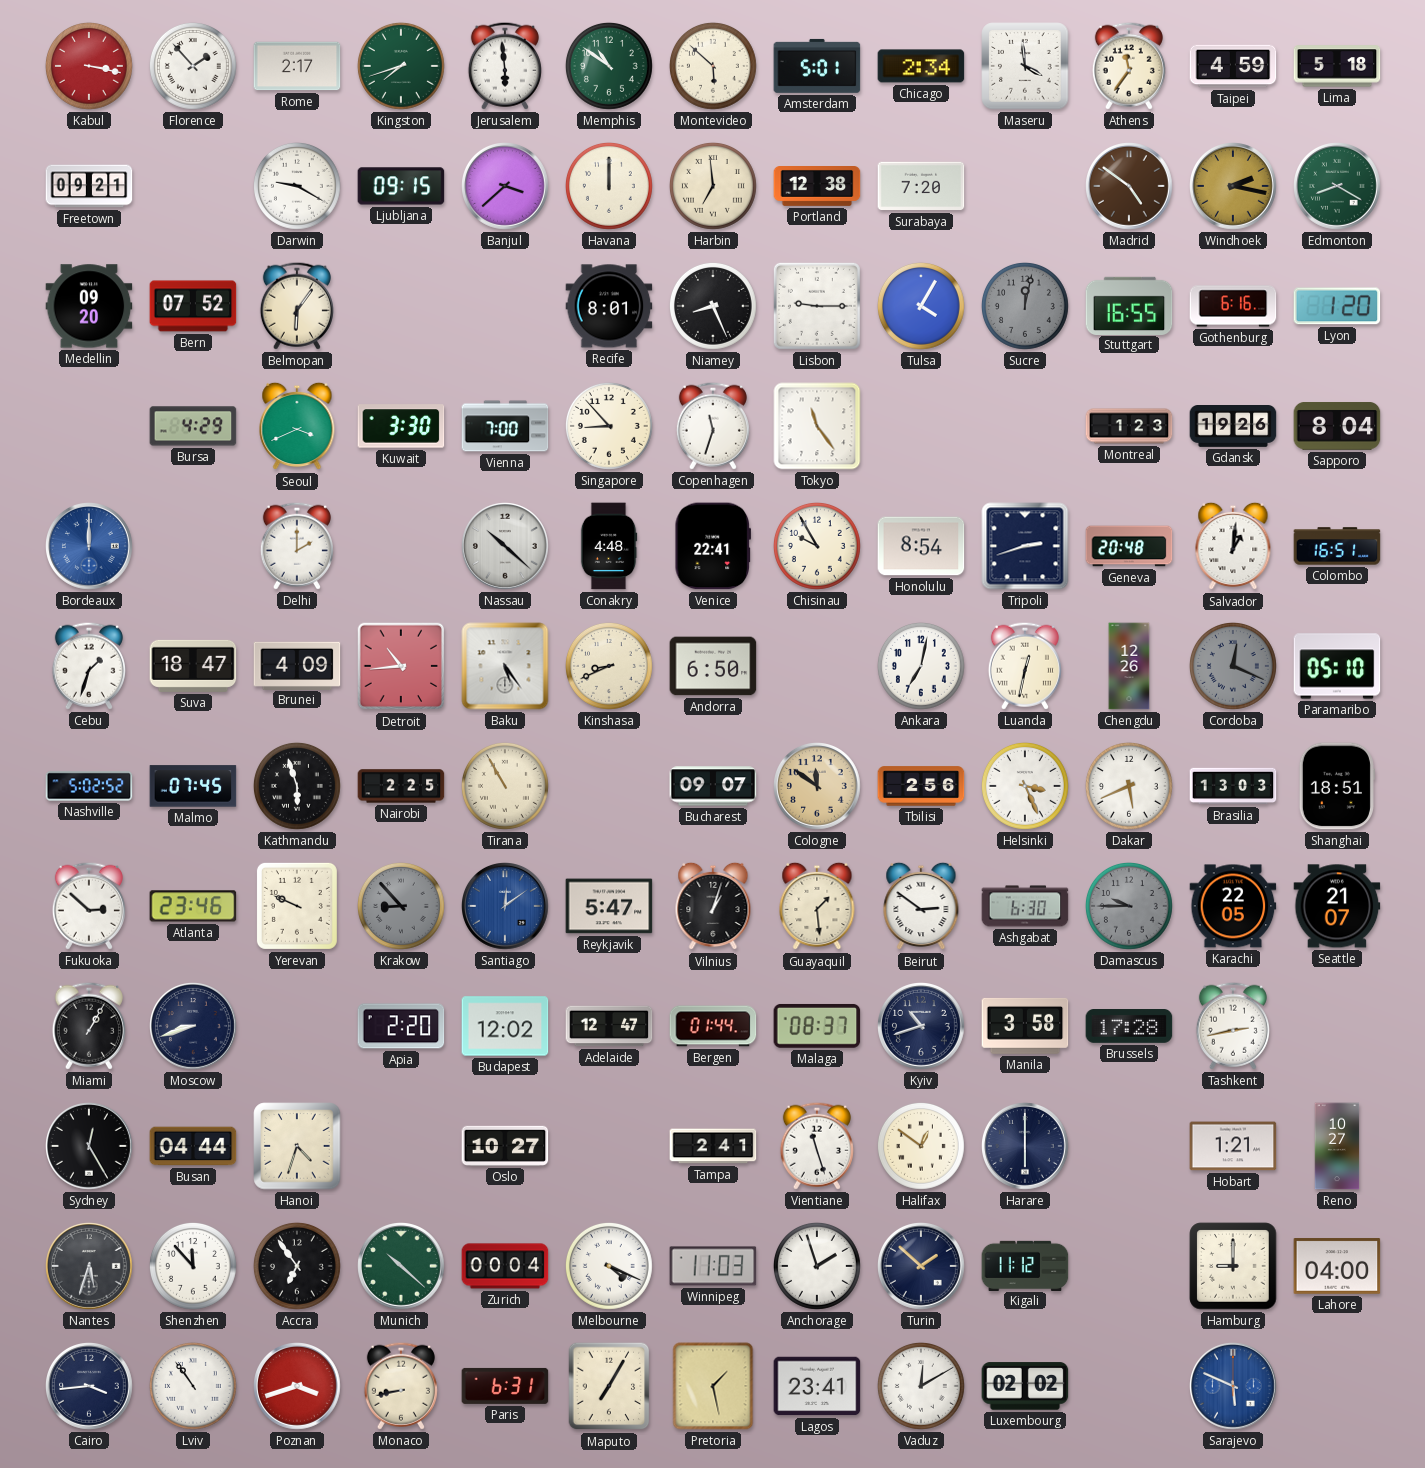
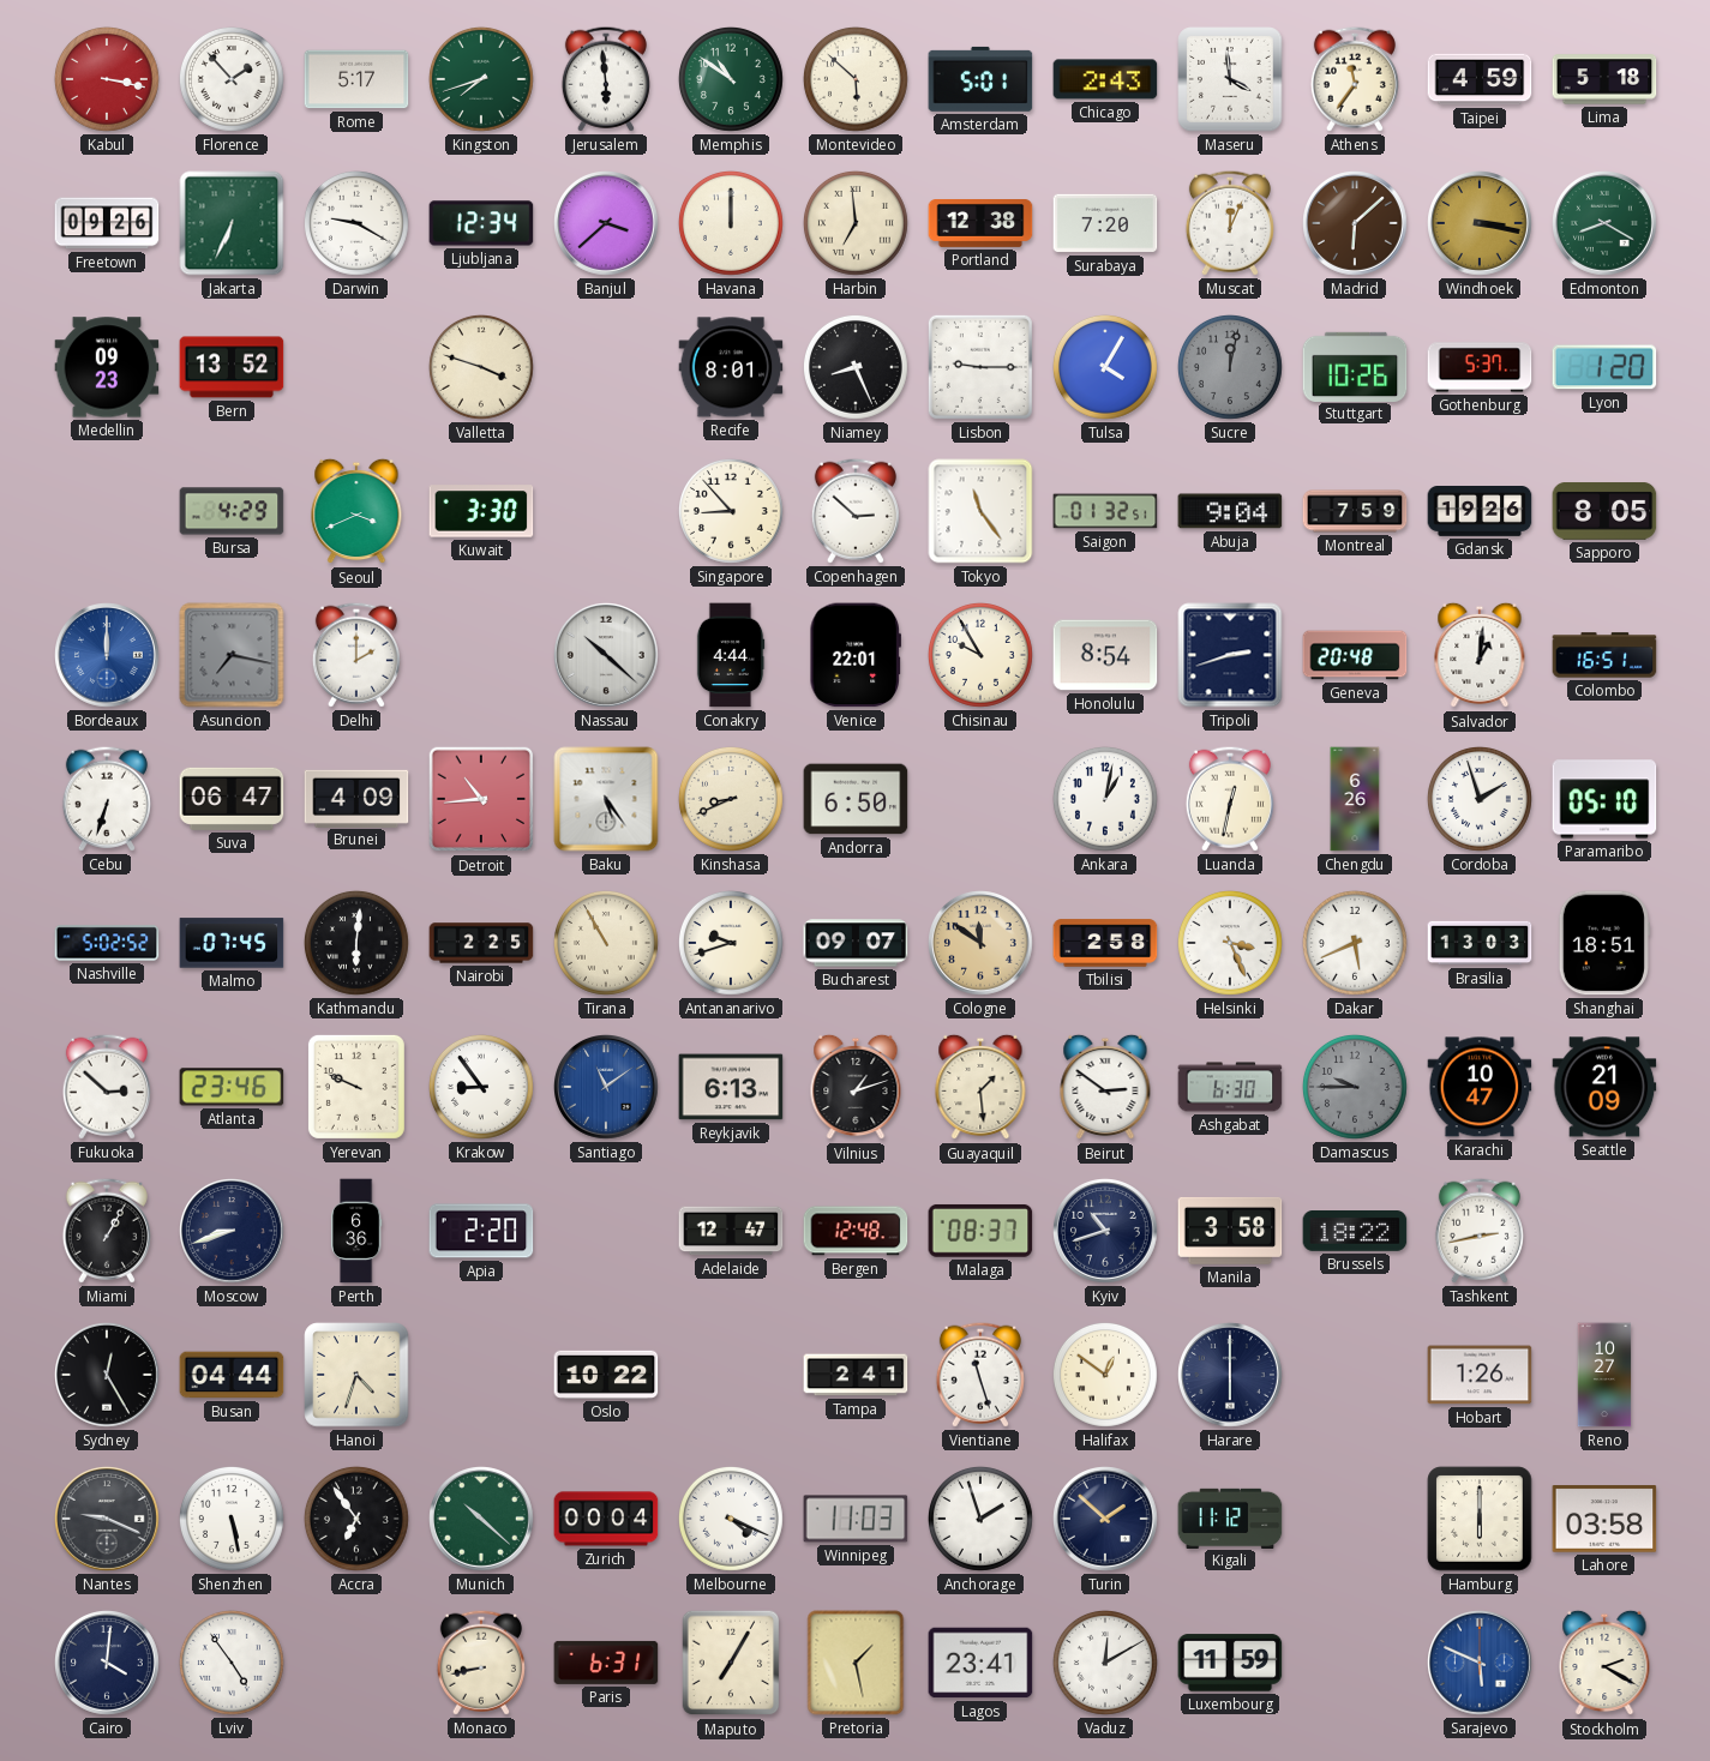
Rome: 2:17 -> 5:17
Chicago: 2:34 -> 2:43
Freetown: 09:21 -> 09:26
Jakarta: none -> 6:34
Ljubljana: 09:15 -> 12:34
Muscat: none -> 12:04
Madrid: 4:51 -> 6:08
Windhoek: 2:17 -> 3:17
Medellin: 09:20 -> 09:23
Bern: 07:52 -> 13:52
Belmopan: 6:06 -> none
Valletta: none -> 3:48
Stuttgart: 16:55 -> 10:26
Gothenburg: 6:16 -> 5:37
Vienna: 7:00 -> none
Copenhagen: 11:33 -> 2:52
Saigon: none -> 01:32
Abuja: none -> 9:04
Montreal: 1:23 -> 7:59
Sapporo: 8:04 -> 8:05
Asuncion: none -> 7:17
Conakry: 4:48 -> 4:44
Venice: 22:41 -> 22:01
Cebu: 1:33 -> 6:33
Suva: 18:47 -> 06:47
Ankara: 7:02 -> 1:02
Chengdu: 12:26 -> 6:26
Cordoba: 12:19 -> 1:57
Cordoba dial: grey -> white
Kathmandu: 5:57 -> 6:01
Antananarivo: none -> 9:42
Tbilisi: 2:56 -> 2:58
Krakow: 8:53 -> 8:54
Krakow dial: grey -> white
Santiago: 12:09 -> 11:09
Reykjavik: 5:47 -> 6:13
Vilnius: 1:03 -> 1:12
Karachi: 22:05 -> 10:47
Seattle: 21:07 -> 21:09
Perth: none -> 6:36
Budapest: 12:02 -> none
Bergen: 01:44 -> 12:48
Brussels: 17:28 -> 18:22
Oslo: 10:27 -> 10:22
Hobart: 1:21 -> 1:26
Nantes: 5:33 -> 9:19
Shenzhen: 11:53 -> 5:28
Hamburg: 9:00 -> 6:00
Lahore: 04:00 -> 03:58
Cairo: 3:44 -> 4:01
Lviv: 10:54 -> 4:54
Poznan: 3:42 -> none
Luxembourg: 02:02 -> 11:59
Stockholm: none -> 2:20
